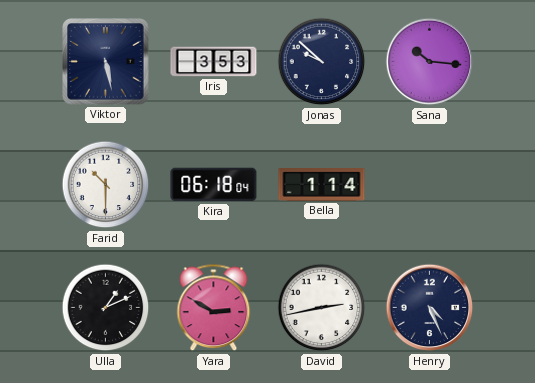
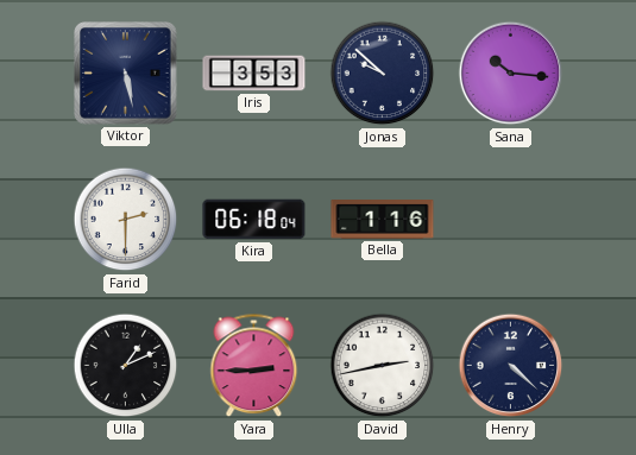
Farid: 10:30 -> 2:30
Bella: 1:14 -> 1:16
Yara: 2:50 -> 2:45
Henry: 4:26 -> 4:22
